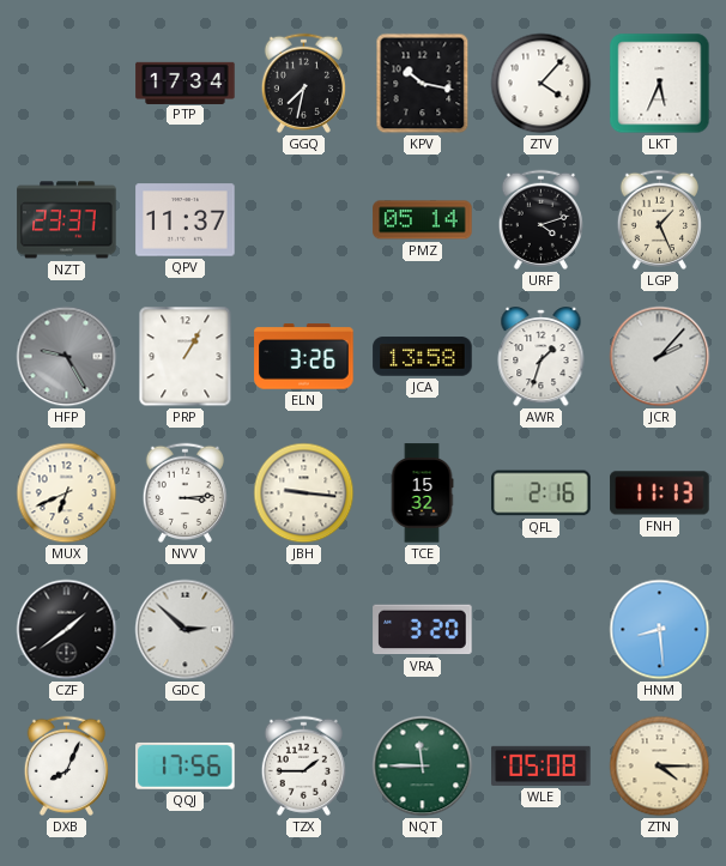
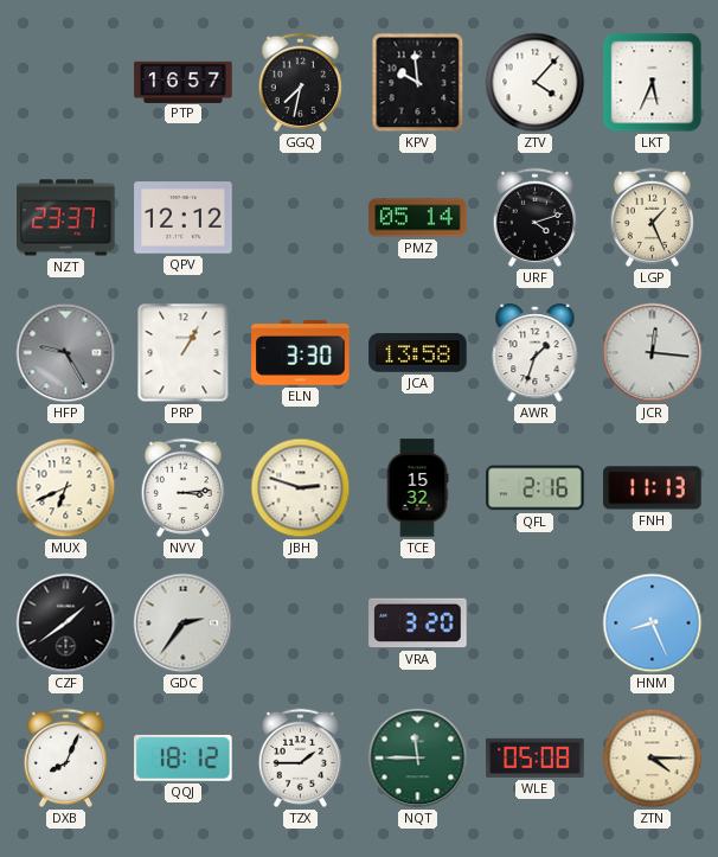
PTP: 17:34 -> 16:57
KPV: 10:17 -> 9:59
QPV: 11:37 -> 12:12
ELN: 3:26 -> 3:30
JCR: 2:07 -> 12:16
JBH: 9:16 -> 2:48
GDC: 2:52 -> 2:36
HNM: 8:29 -> 8:26
QQJ: 17:56 -> 18:12
